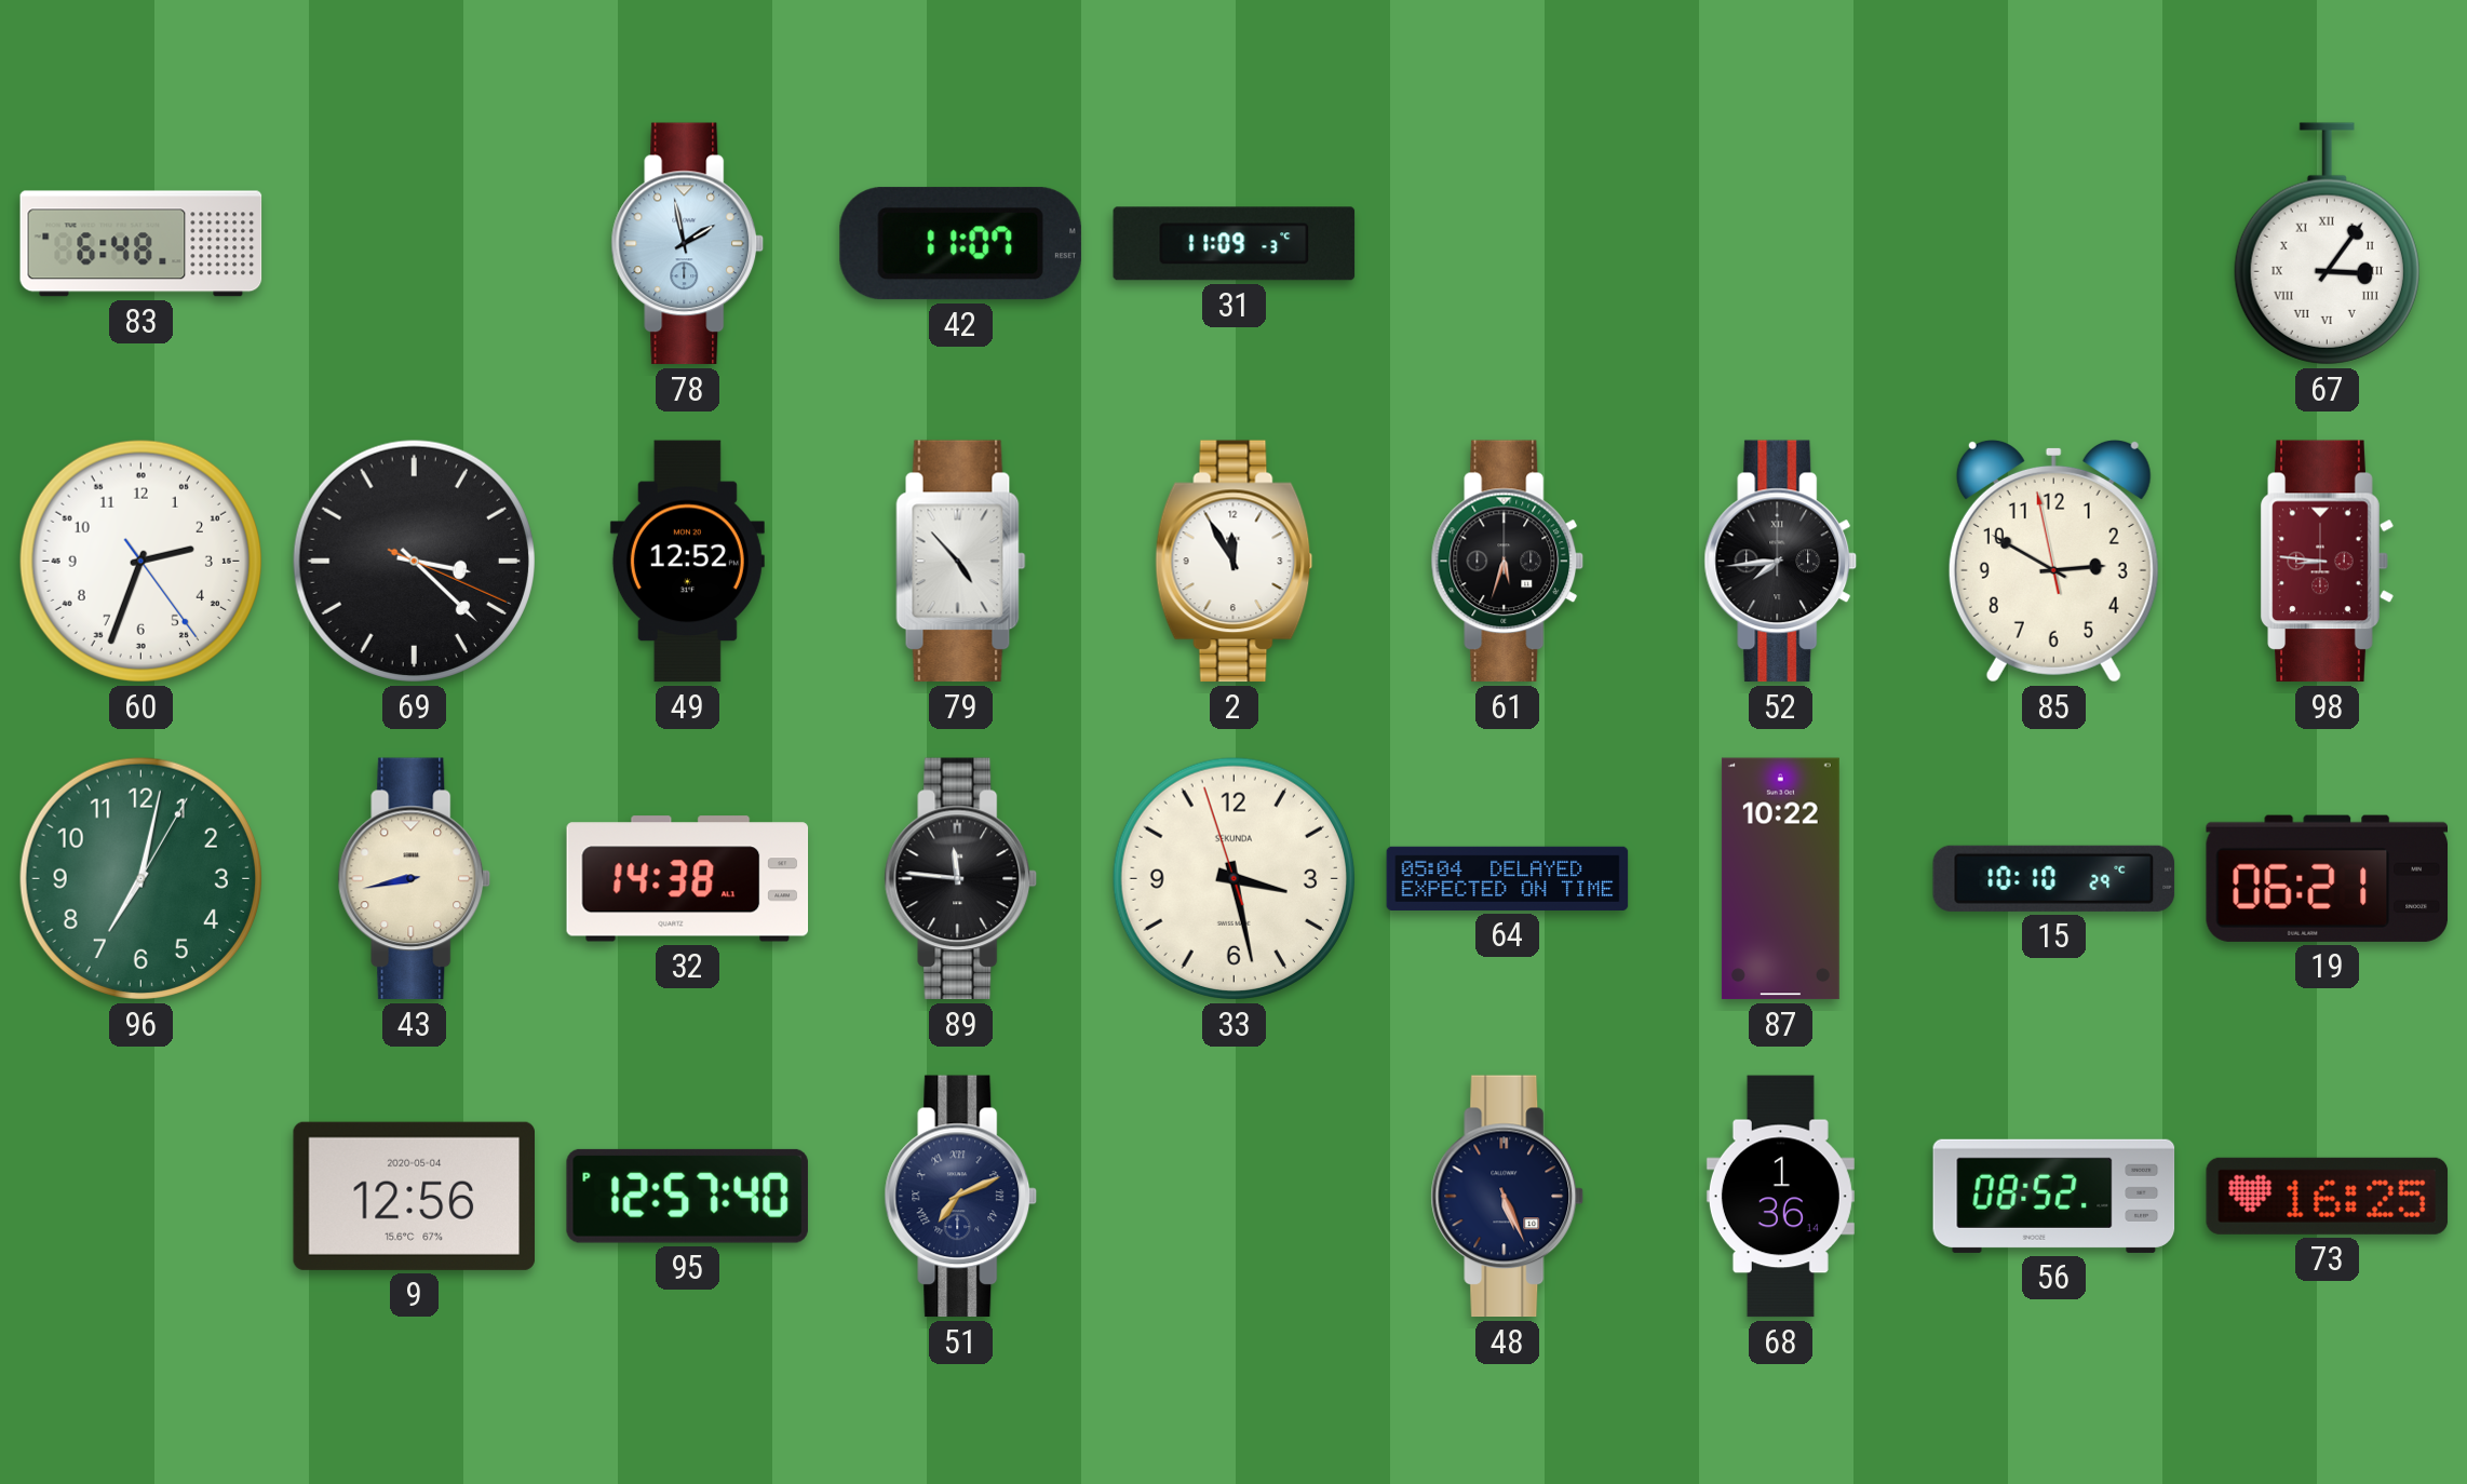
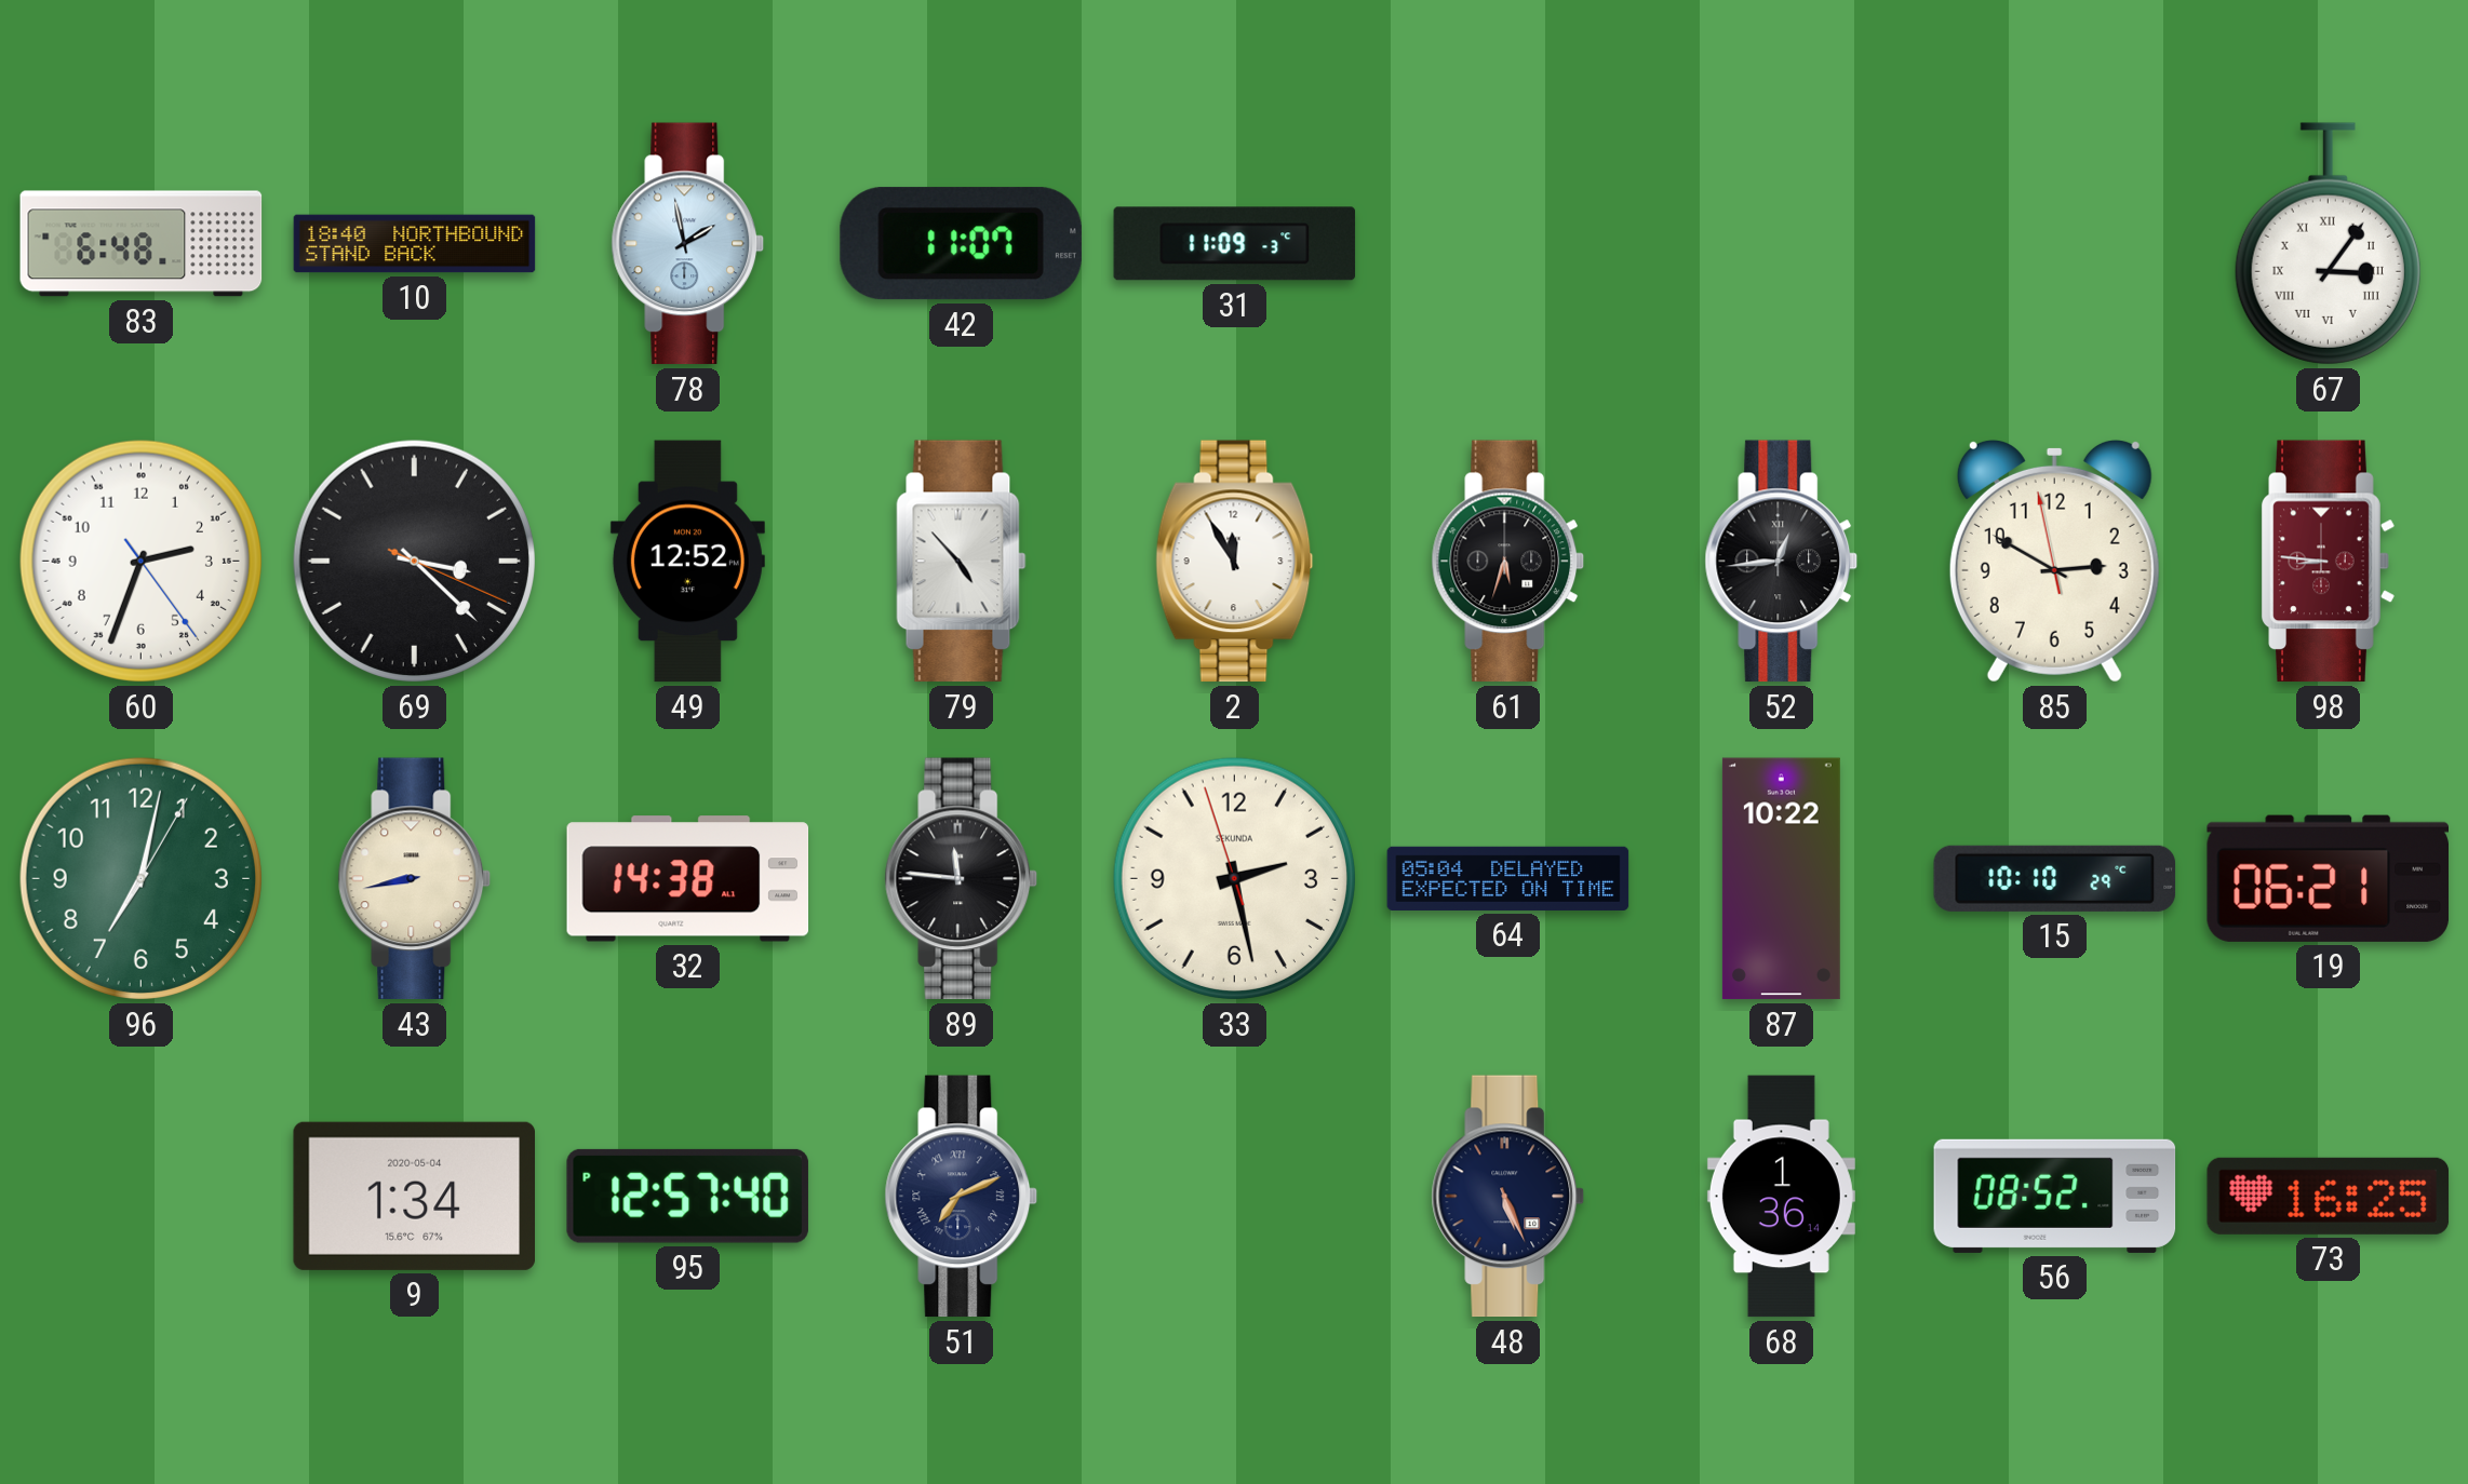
10: none -> 18:40
52: 7:44 -> 12:44
33: 3:27 -> 2:27
9: 12:56 -> 1:34
